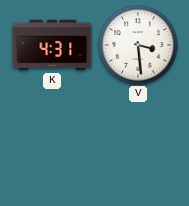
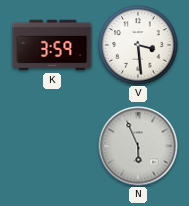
K: 4:31 -> 3:59
N: none -> 5:56
